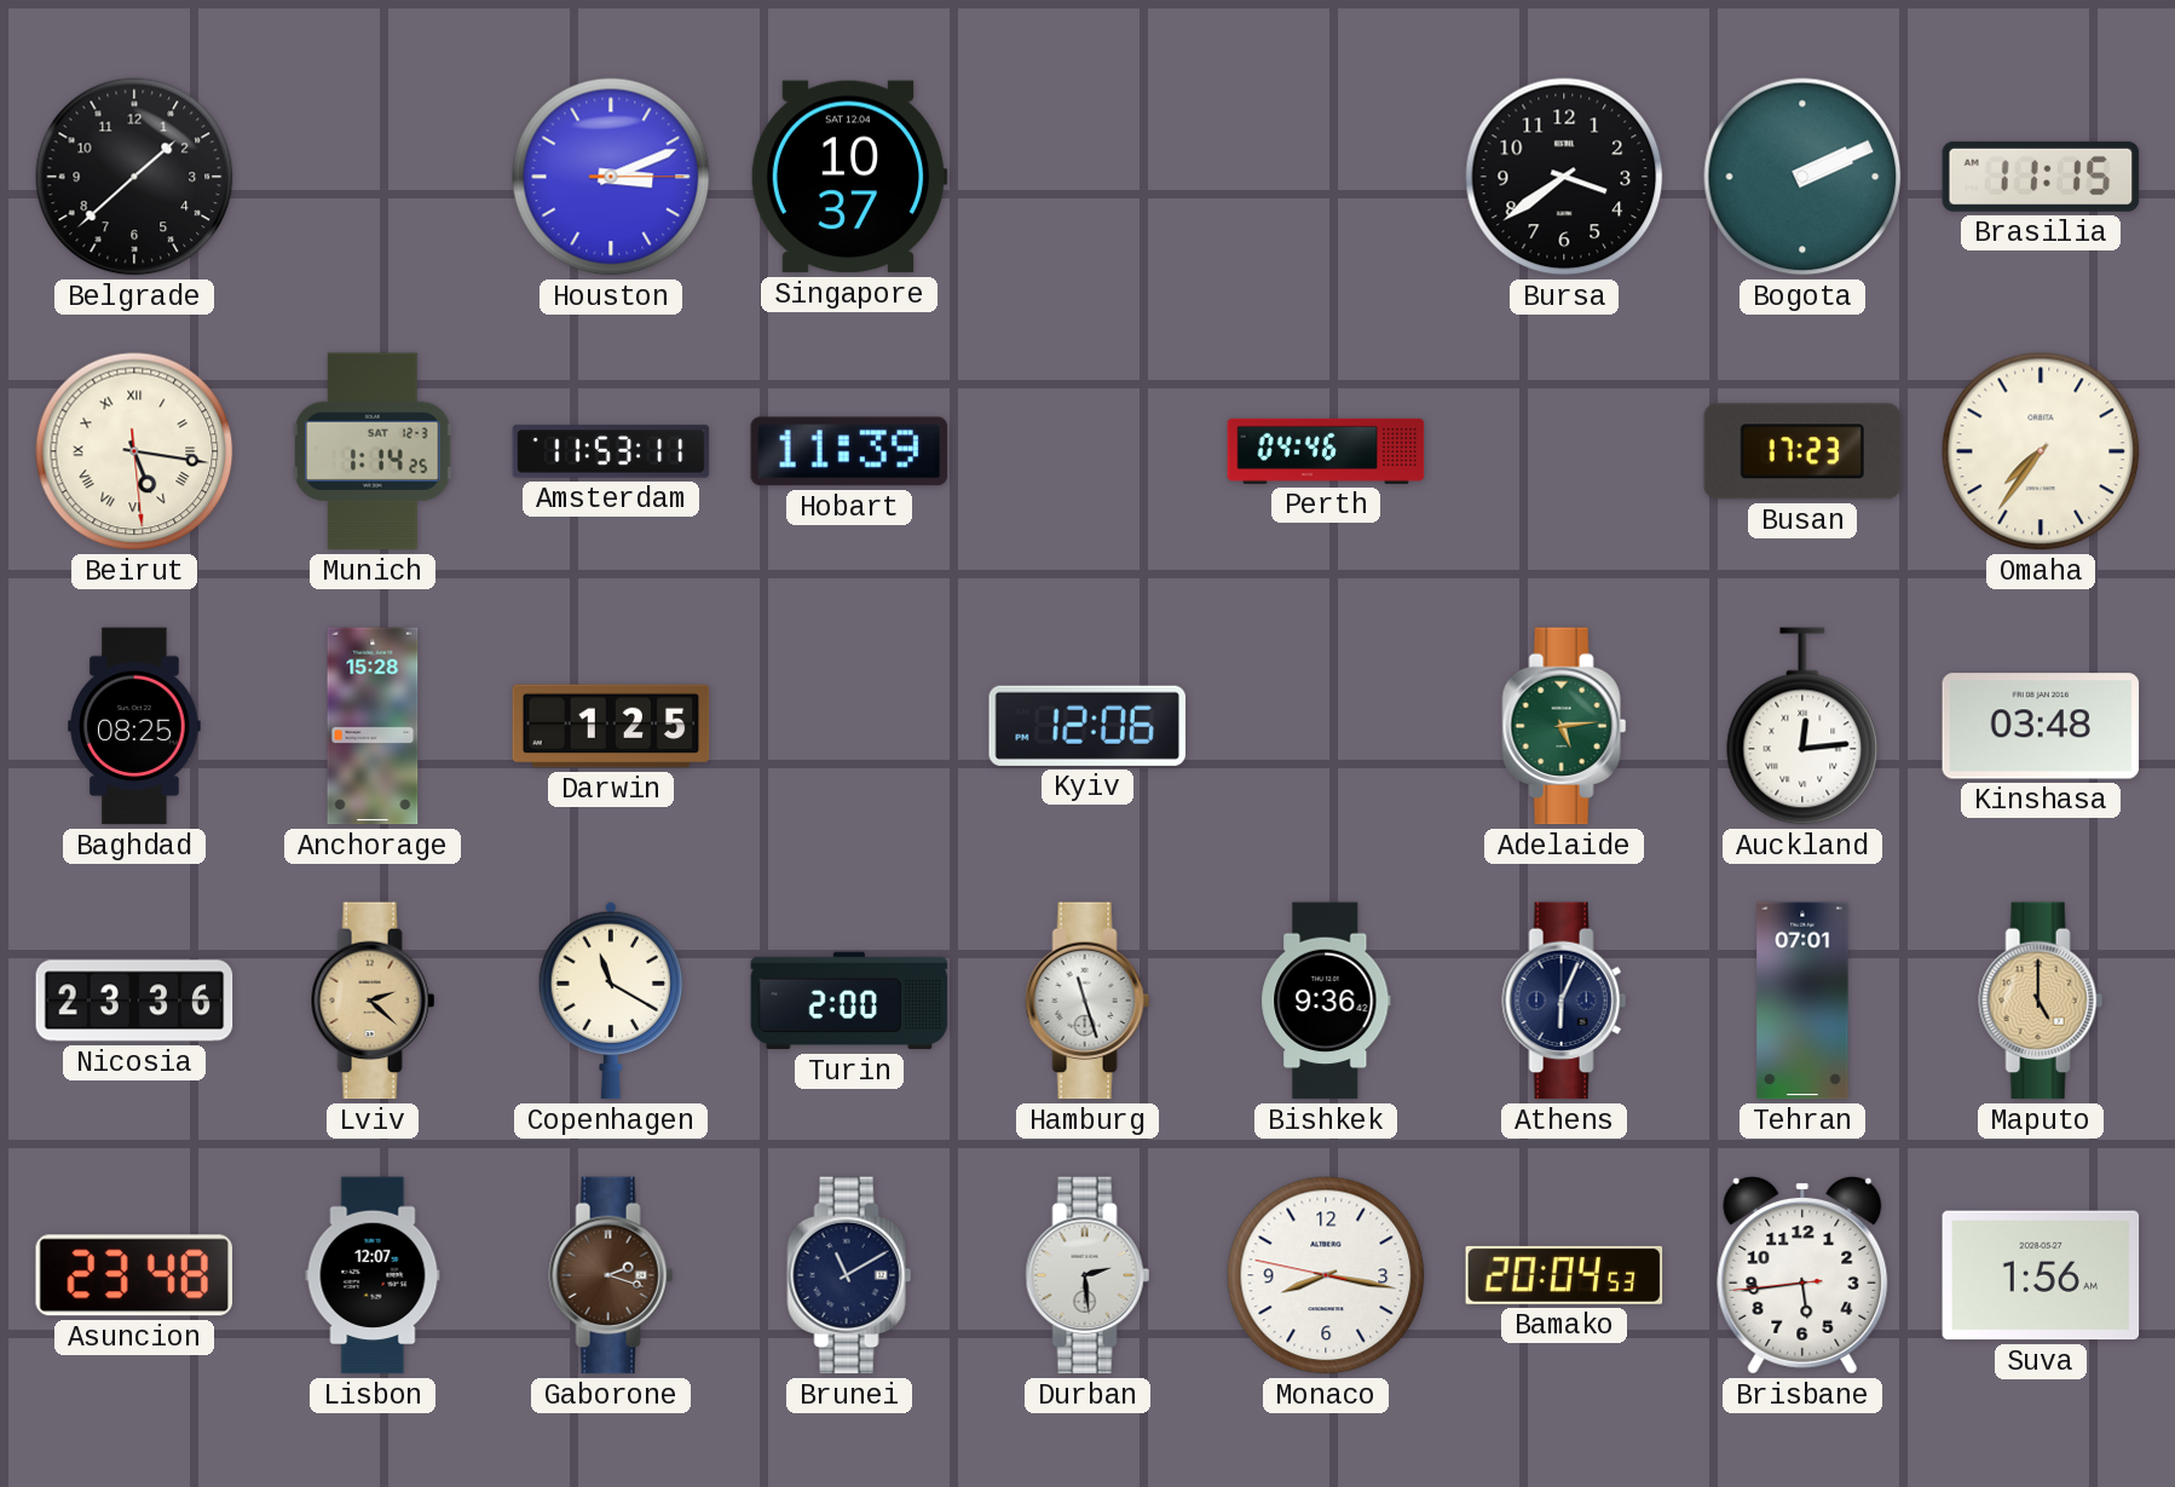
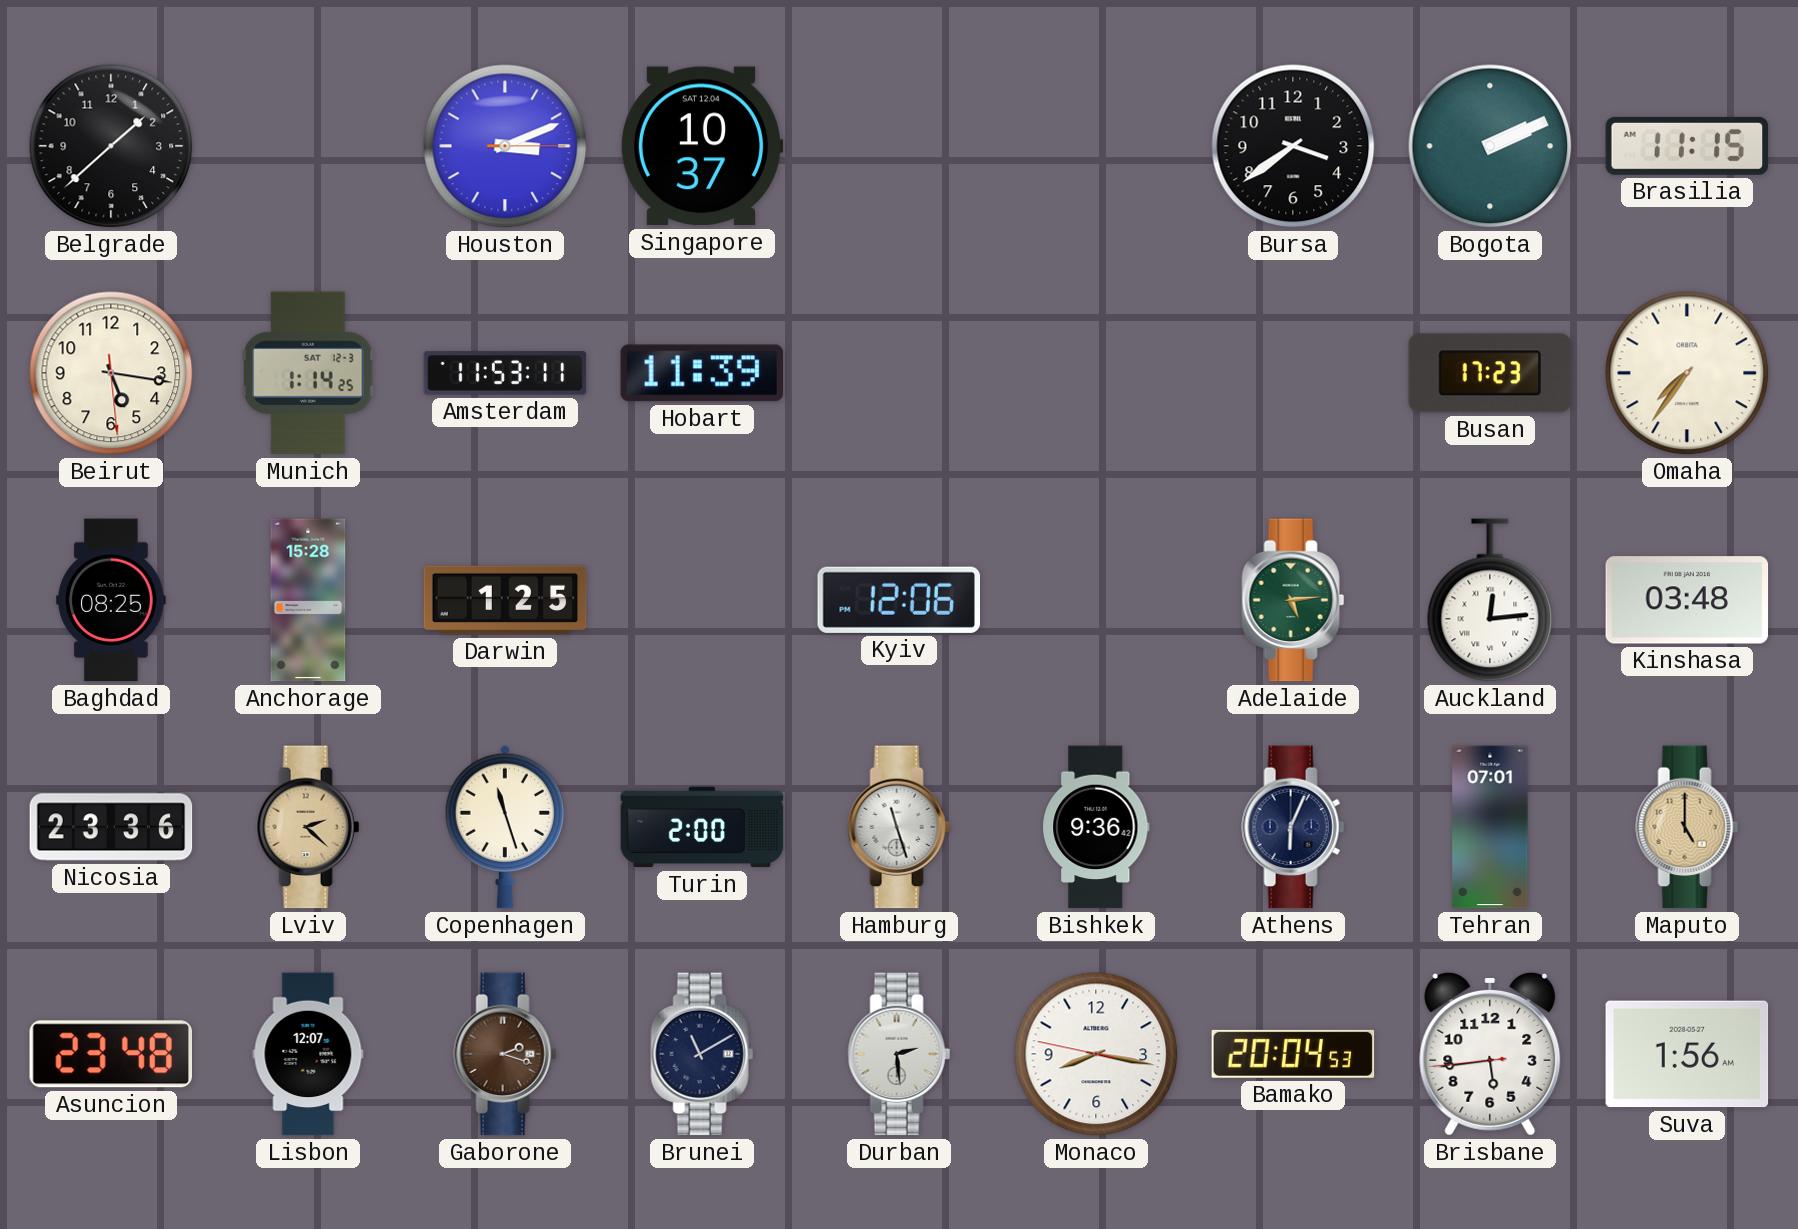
Beirut numerals: Roman -> Arabic
Perth: 04:46 -> none
Copenhagen: 11:20 -> 11:27
